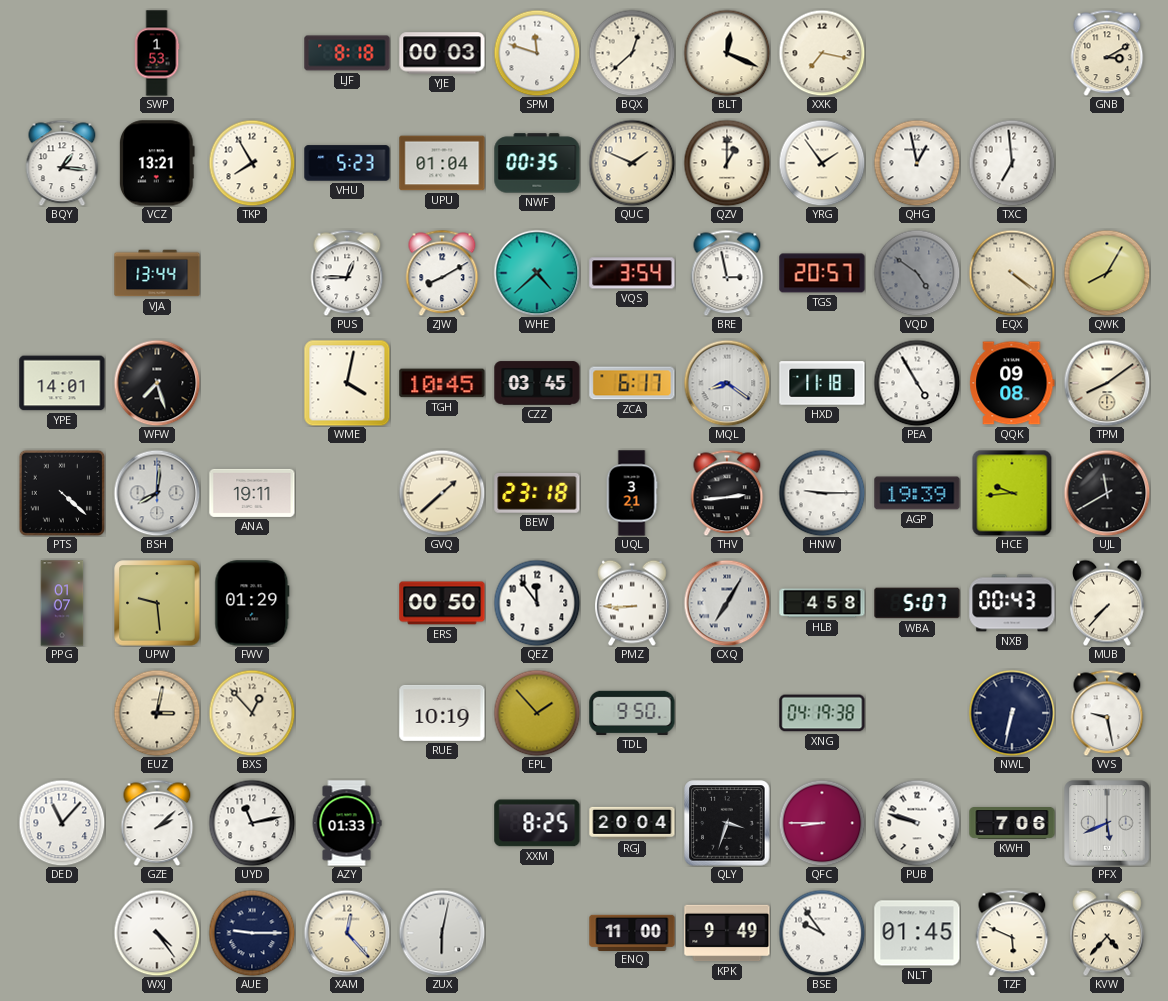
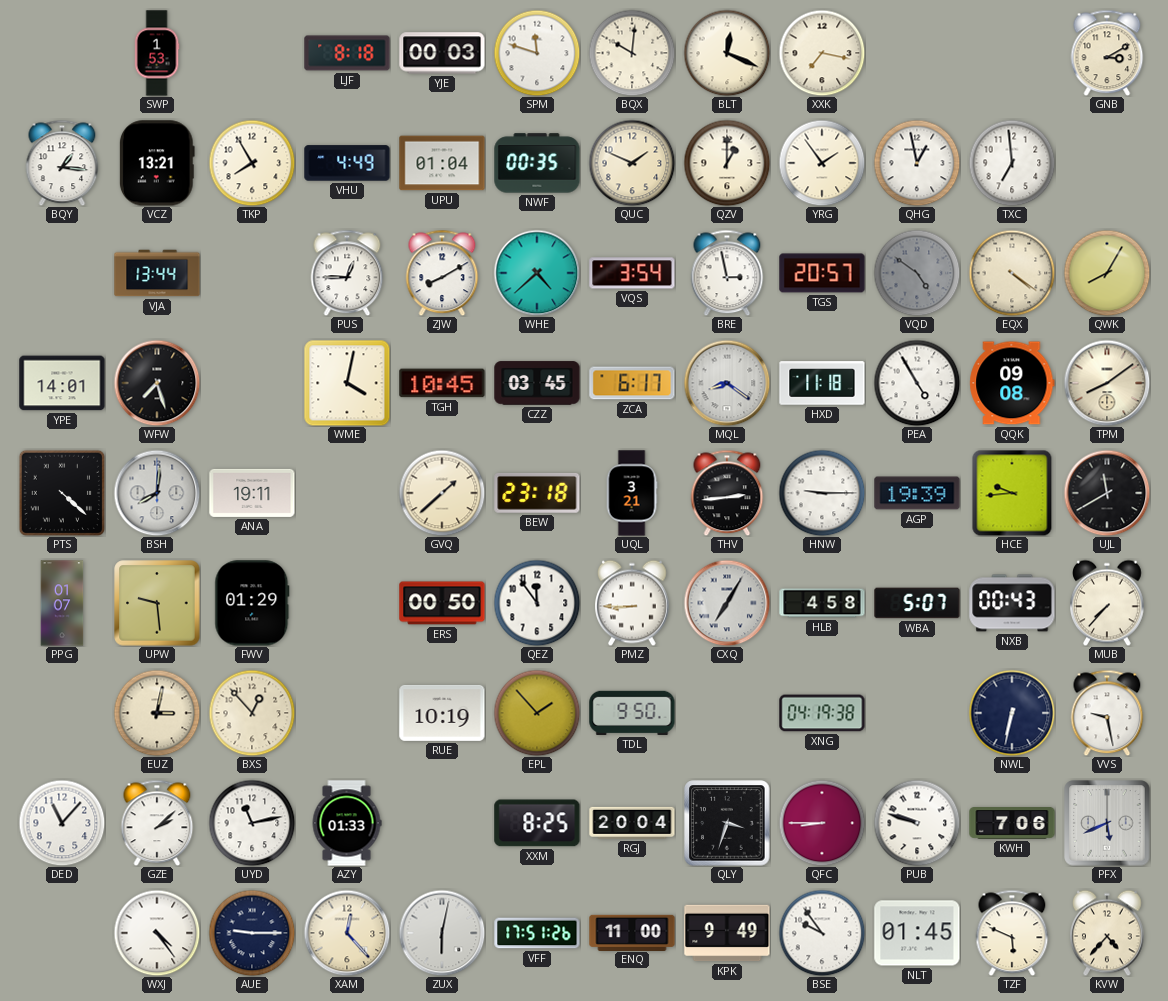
BQX: 12:38 -> 10:01
VHU: 5:23 -> 4:49
VFF: none -> 17:51
